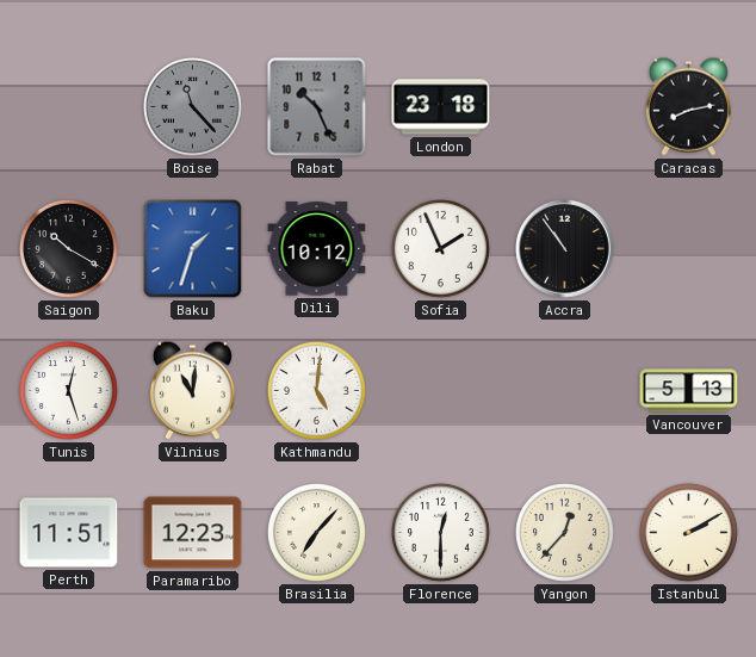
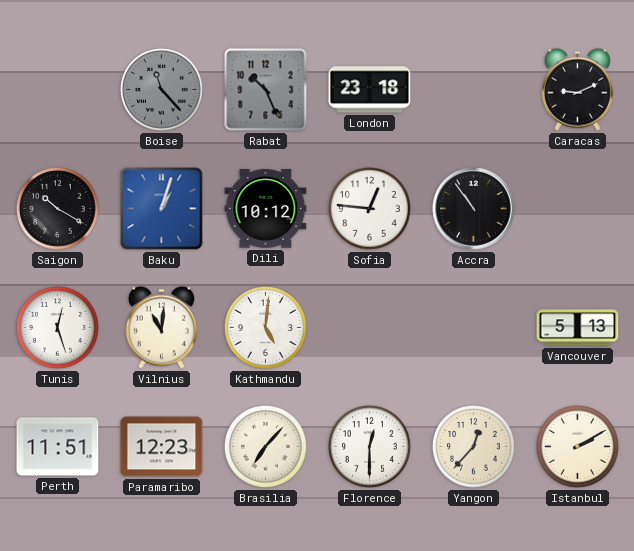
Caracas: 8:13 -> 9:11
Baku: 1:33 -> 1:03
Sofia: 1:56 -> 12:46
